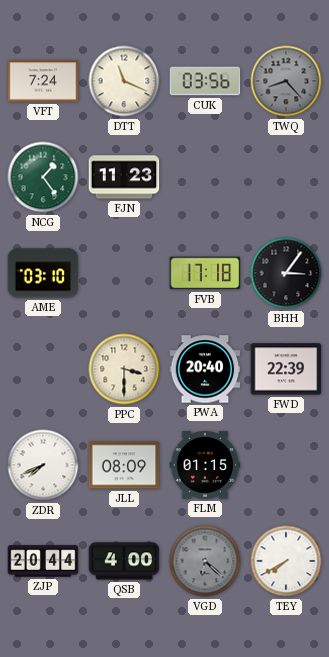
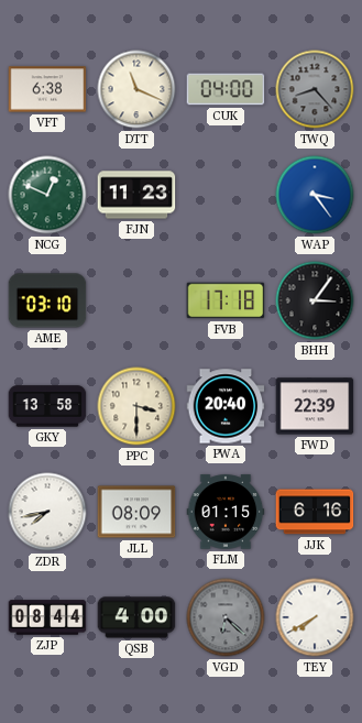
VFT: 7:24 -> 6:38
CUK: 03:56 -> 04:00
NCG: 1:24 -> 12:49
WAP: none -> 3:24
GKY: none -> 13:58
ZDR: 7:41 -> 7:43
JJK: none -> 6:16
ZJP: 20:44 -> 08:44
